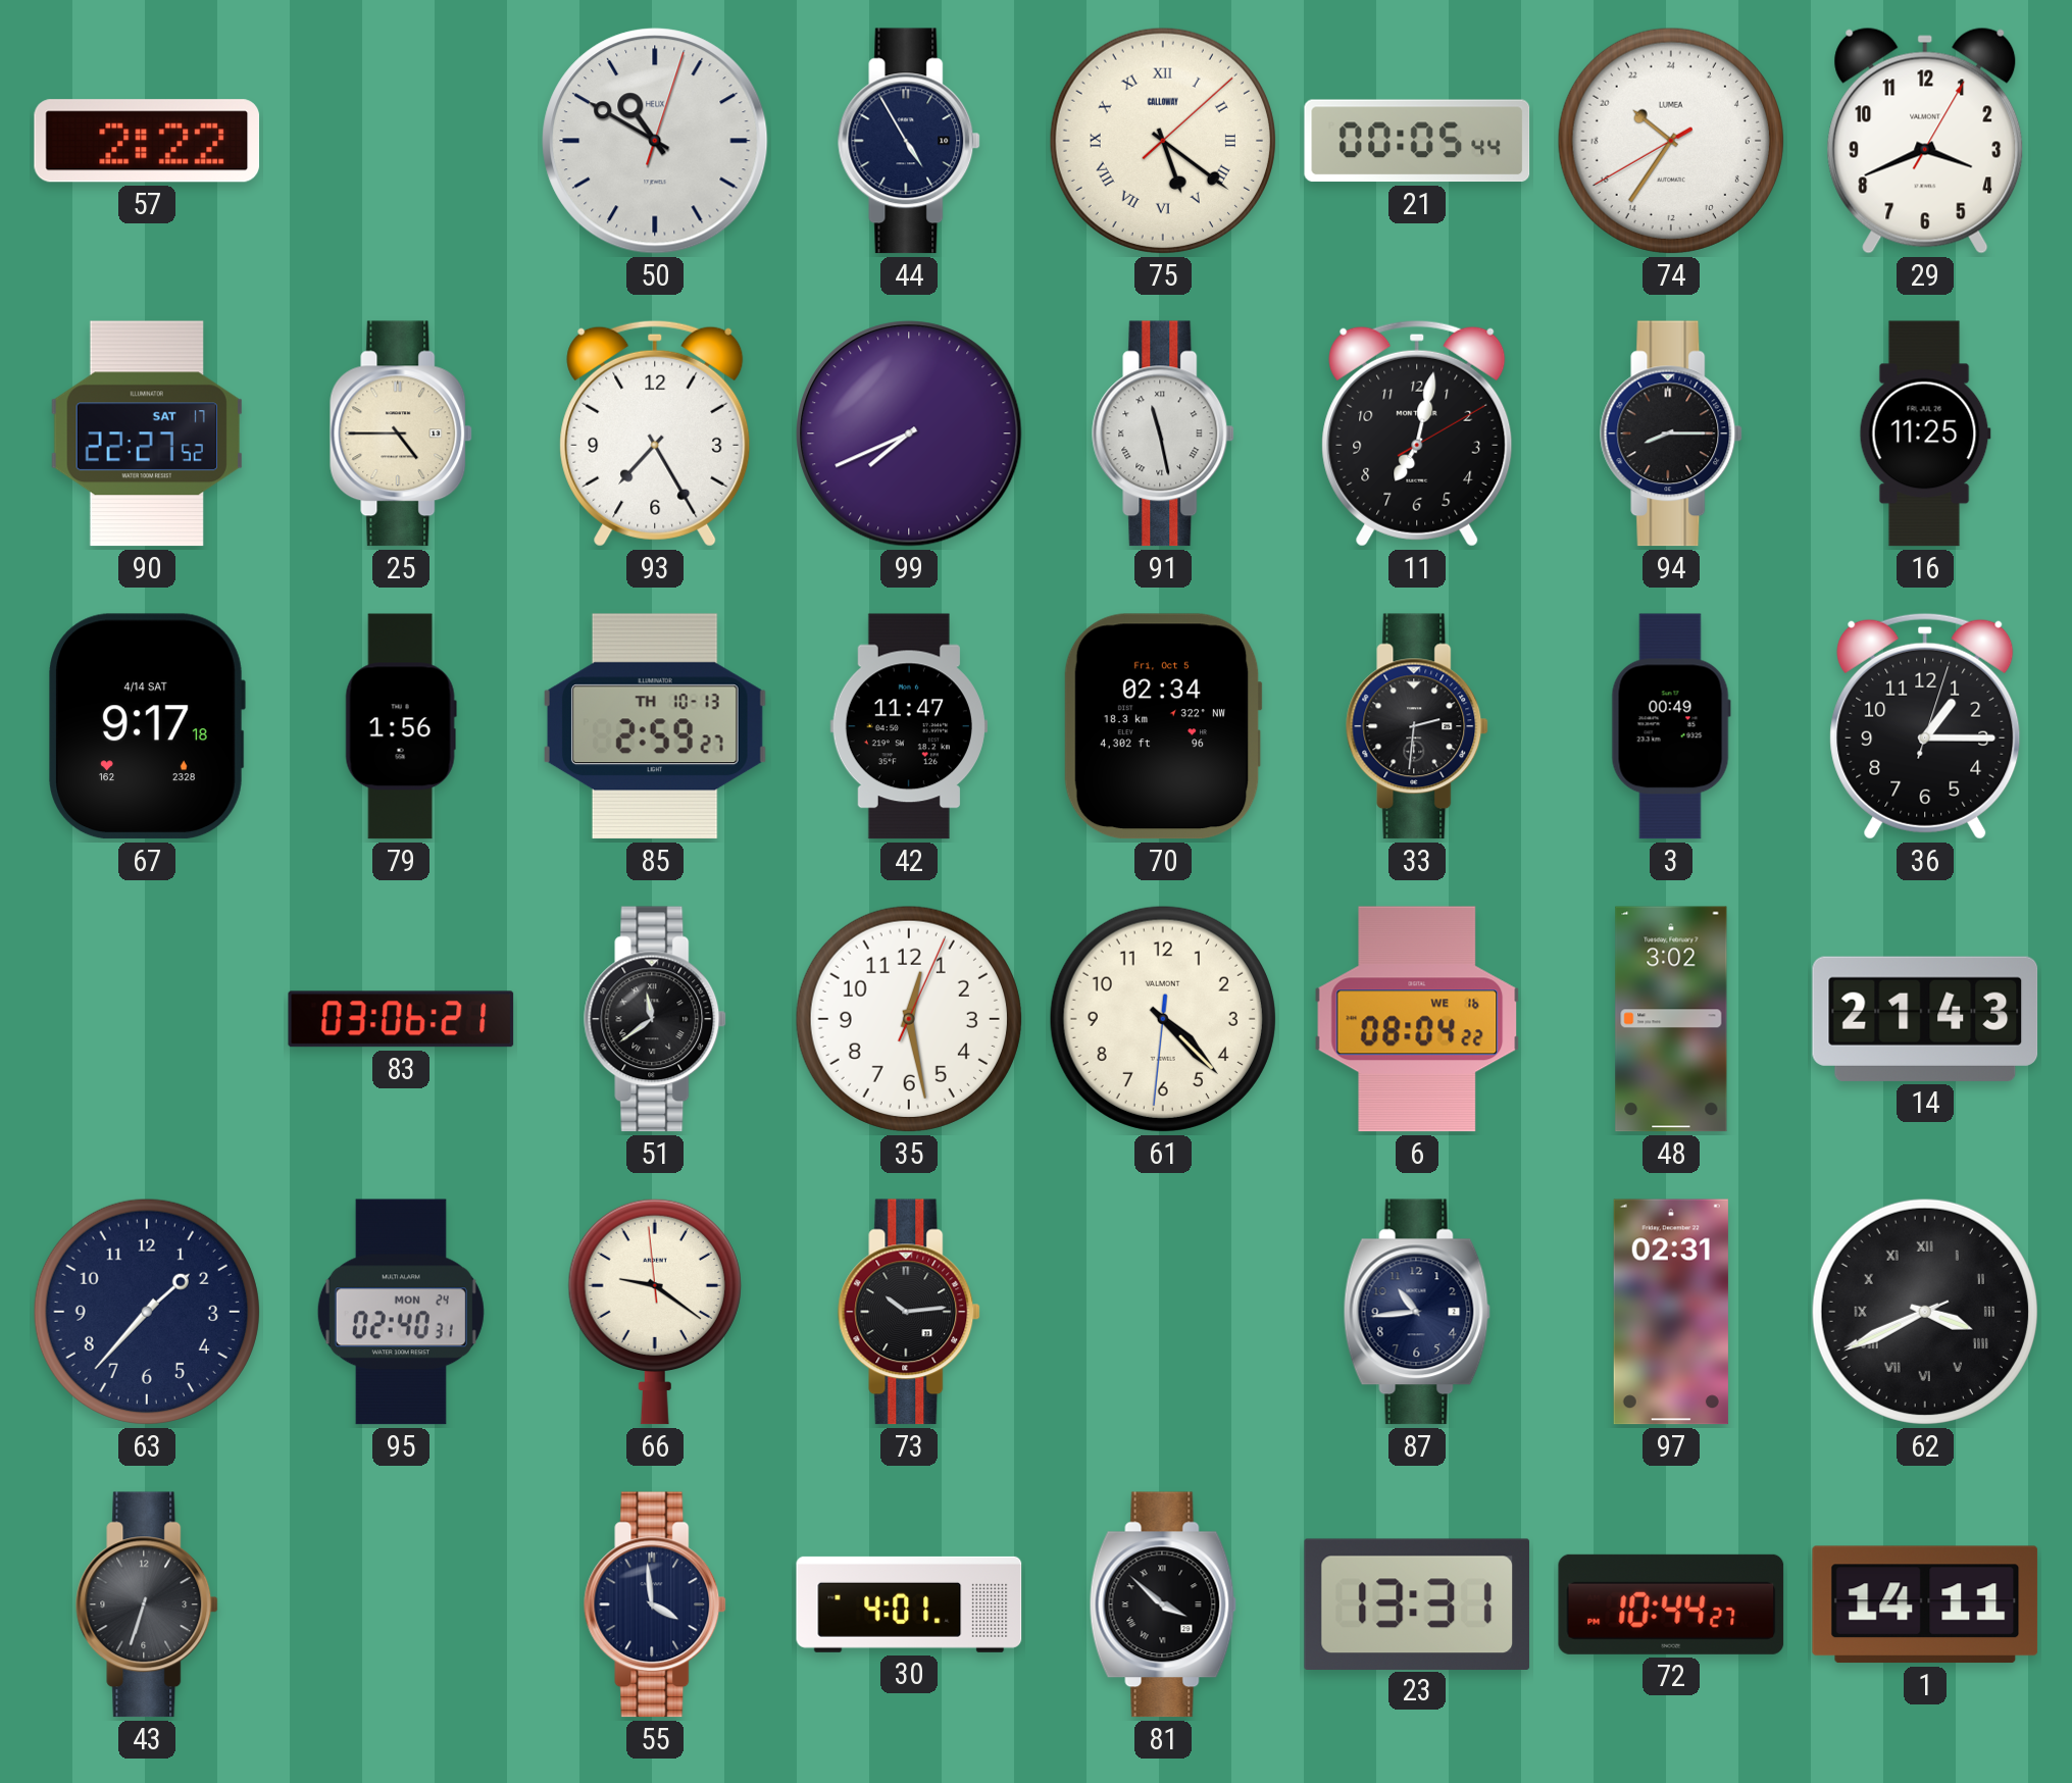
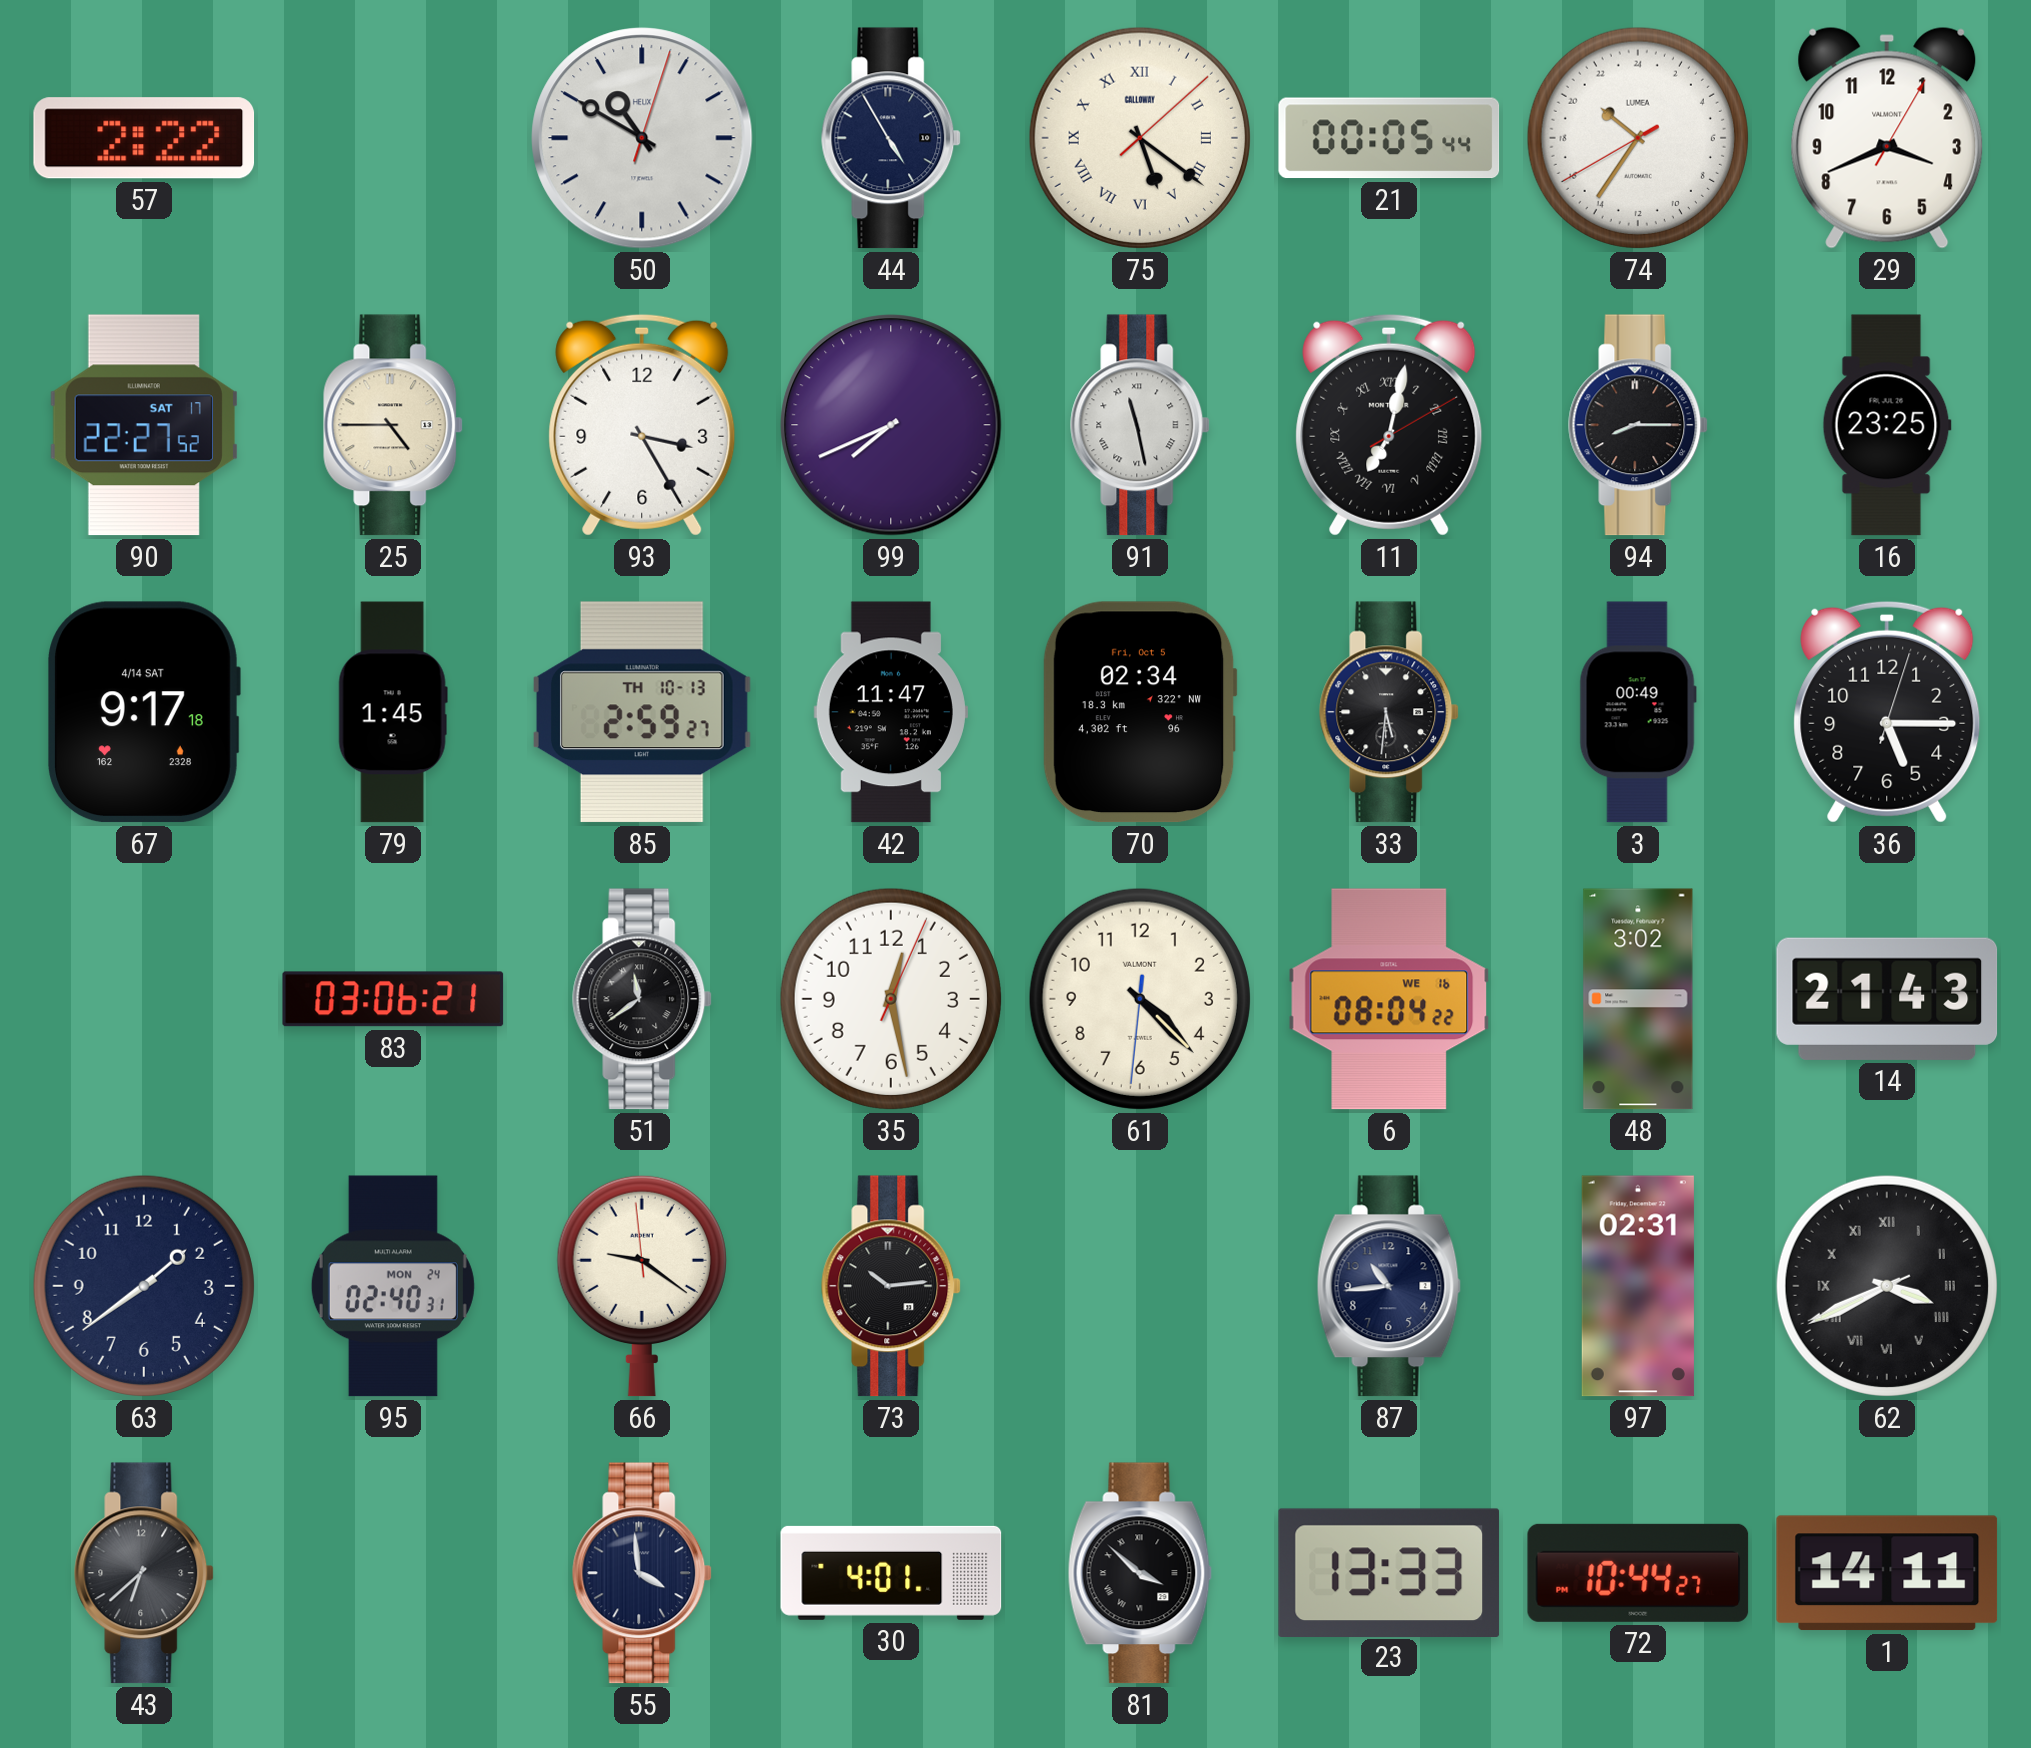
93: 7:25 -> 3:25
11 numerals: Arabic -> Roman
16: 11:25 -> 23:25
79: 1:56 -> 1:45
33: 2:31 -> 5:31
36: 1:15 -> 5:15
63: 1:37 -> 1:39
43: 6:33 -> 6:38
23: 13:31 -> 13:33
